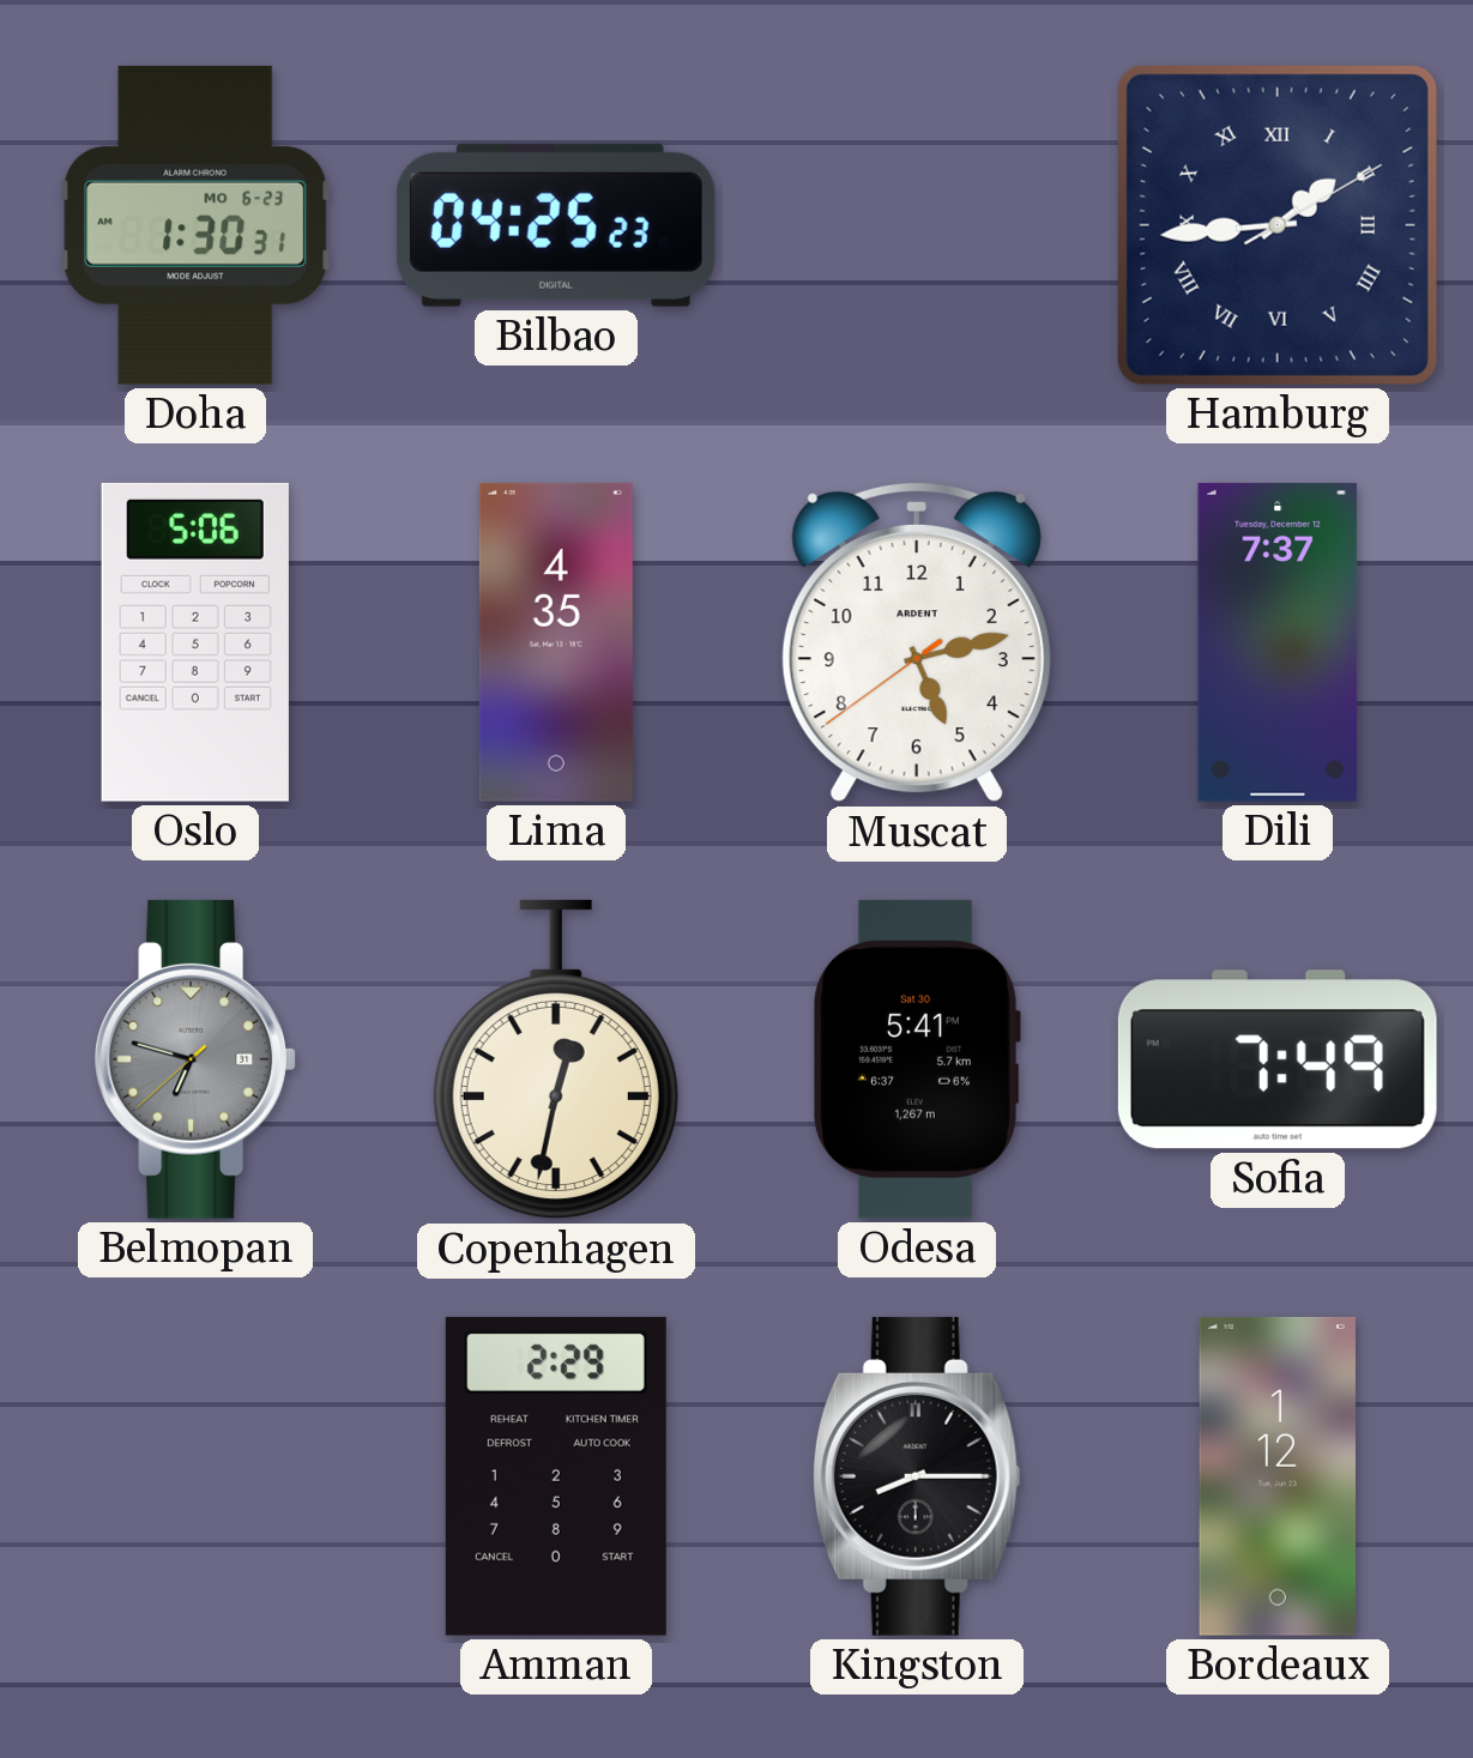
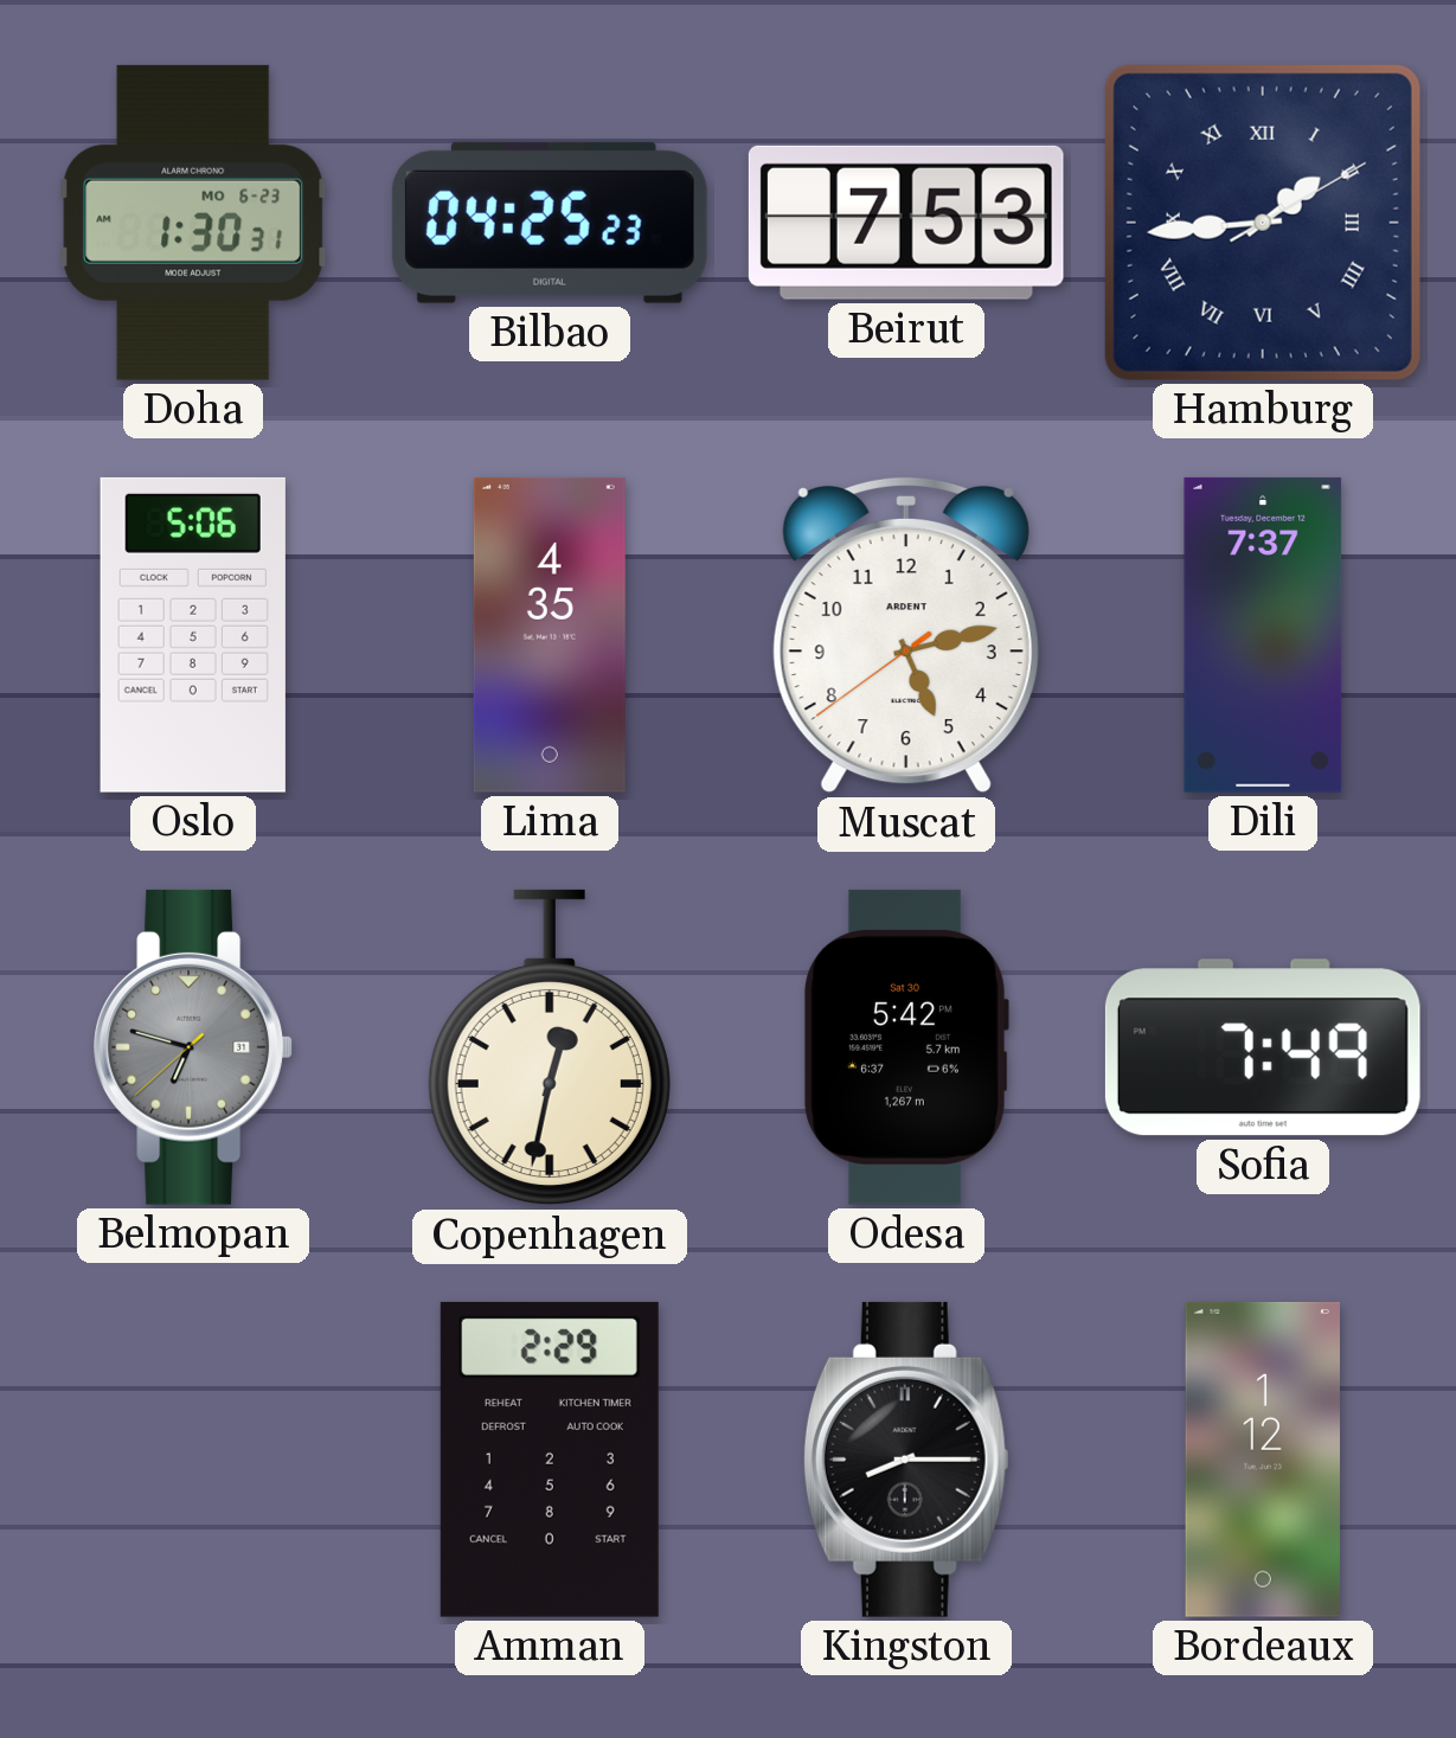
Beirut: none -> 7:53
Odesa: 5:41 -> 5:42
